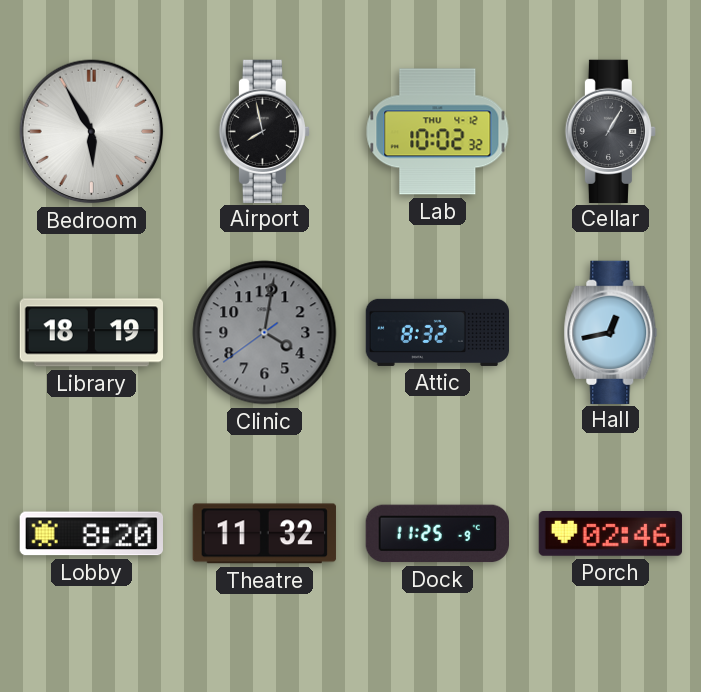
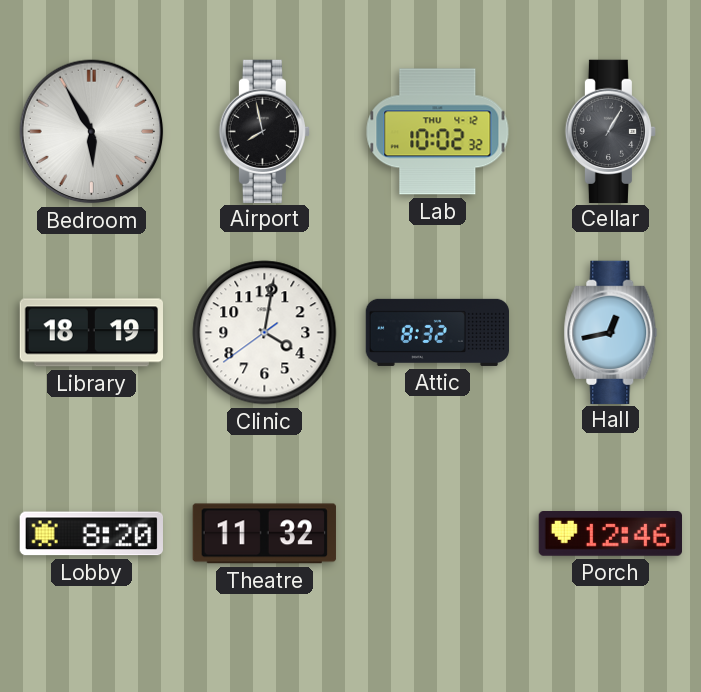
Clinic dial: grey -> white
Dock: 11:25 -> none
Porch: 02:46 -> 12:46
